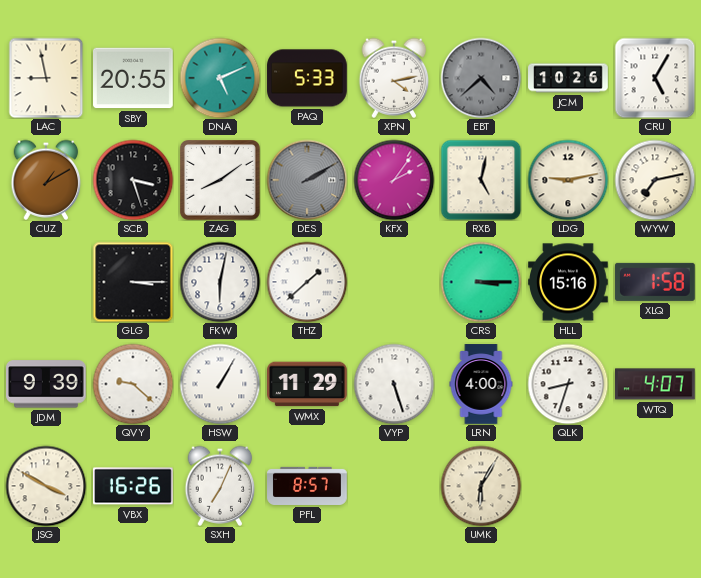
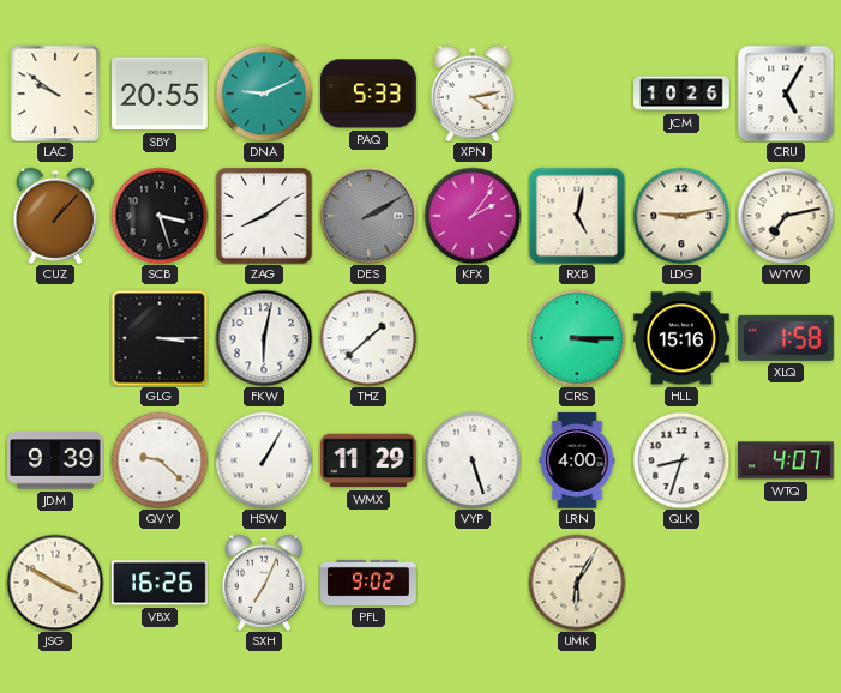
LAC: 8:58 -> 9:51
DNA: 5:11 -> 9:11
EBT: 4:38 -> none
CUZ: 1:10 -> 1:07
PFL: 8:57 -> 9:02
